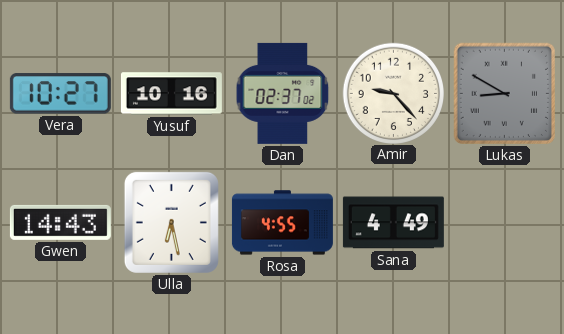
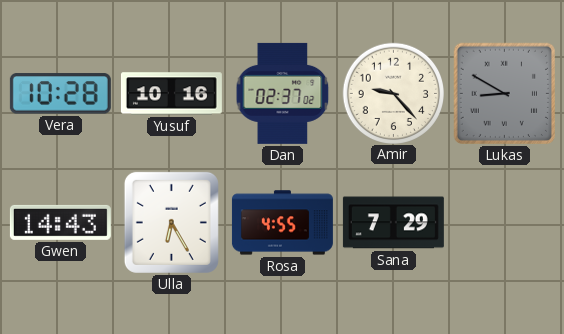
Vera: 10:27 -> 10:28
Ulla: 6:28 -> 6:25
Sana: 4:49 -> 7:29
